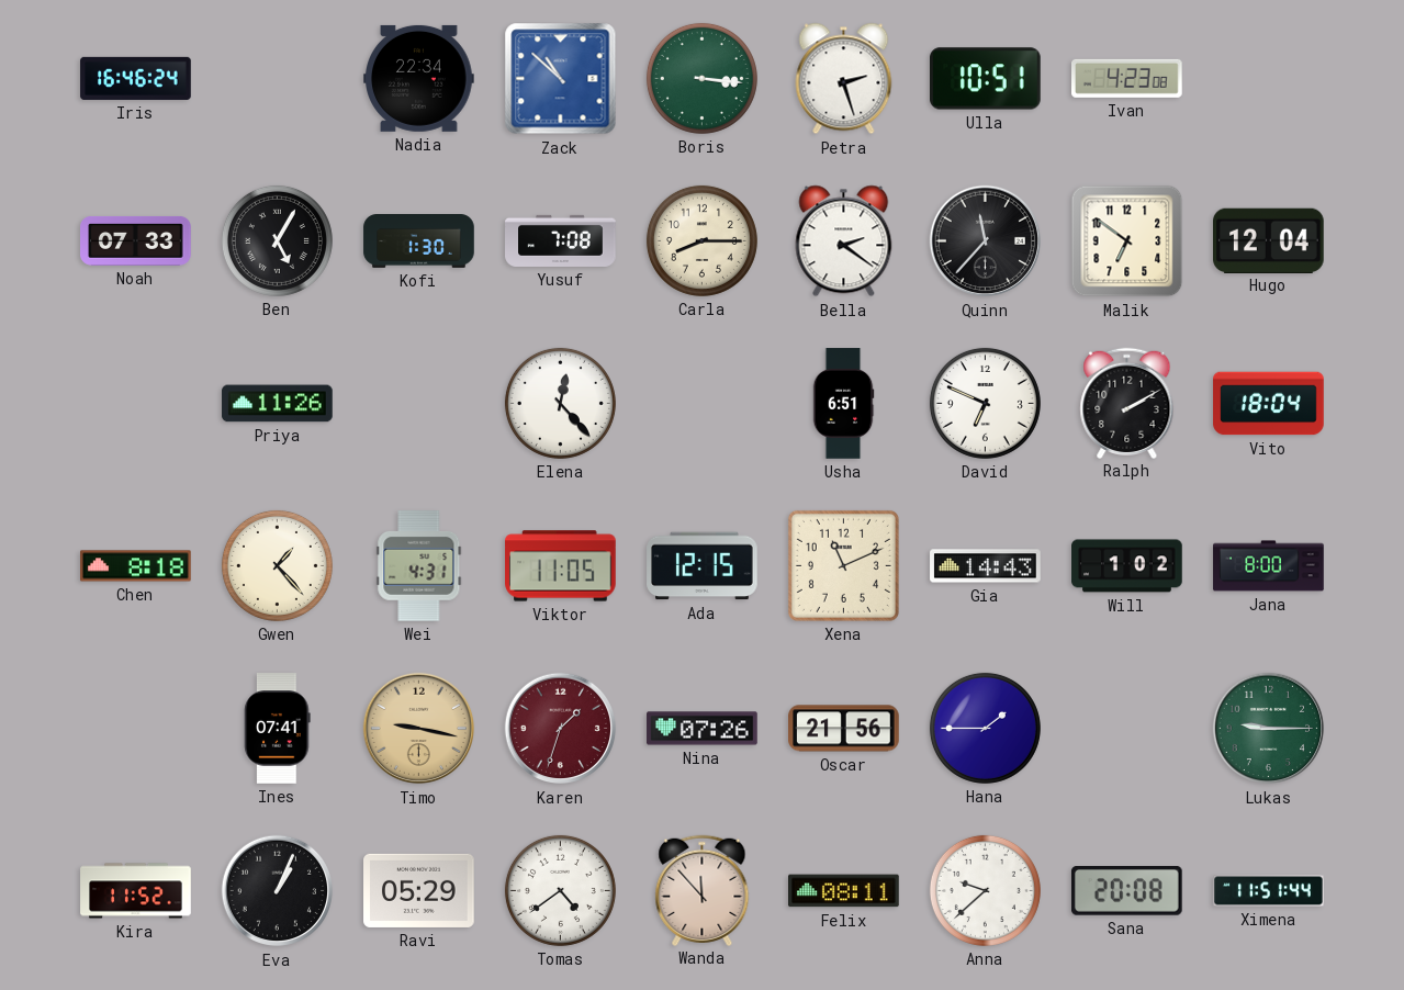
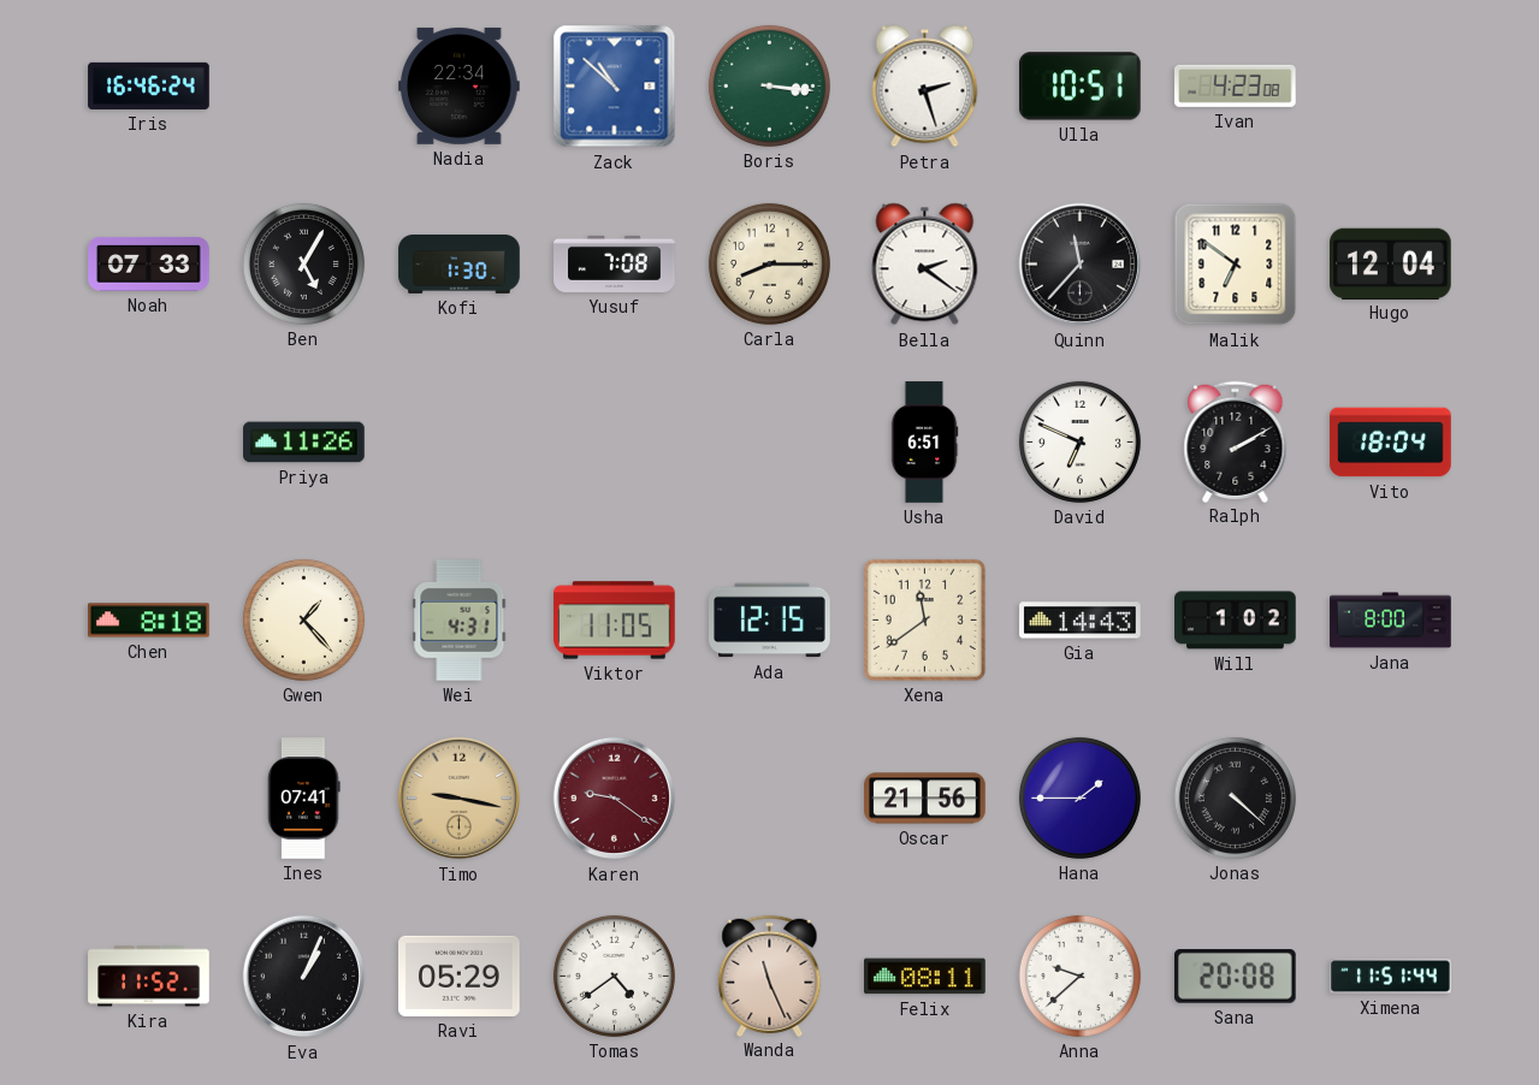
Elena: 12:23 -> none
Xena: 11:11 -> 11:39
Karen: 1:33 -> 9:21
Nina: 07:26 -> none
Jonas: none -> 4:22
Lukas: 9:15 -> none
Wanda: 11:53 -> 11:26
